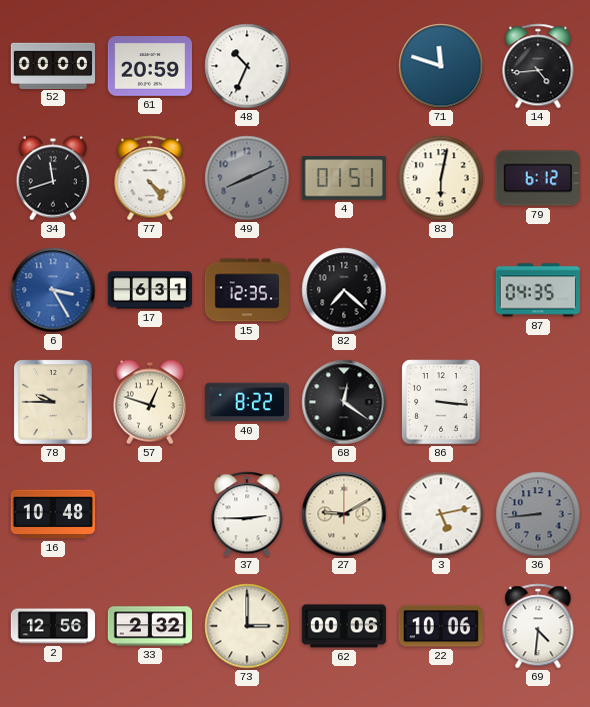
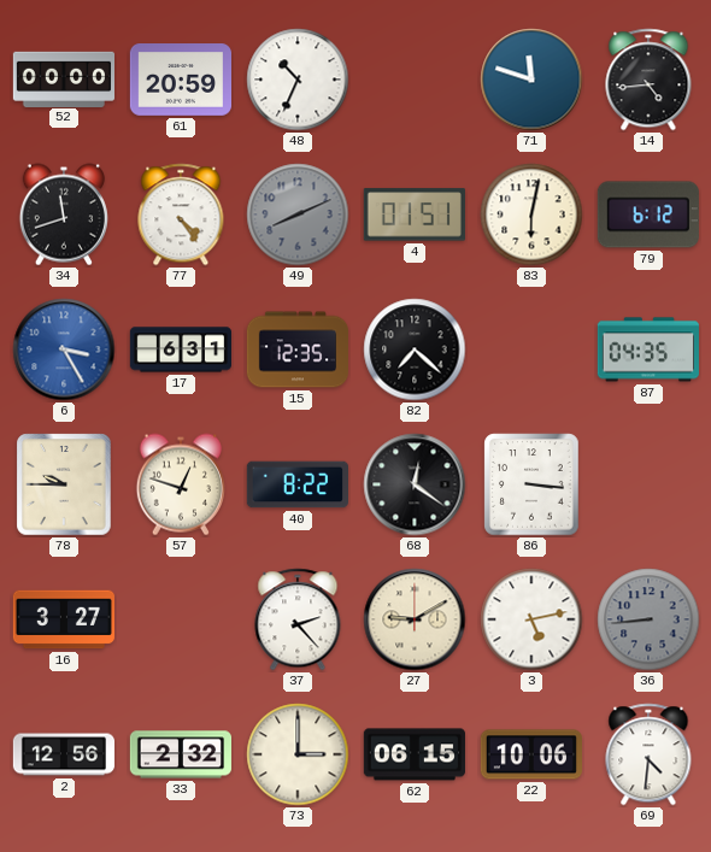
16: 10:48 -> 3:27
37: 2:45 -> 2:23
62: 00:06 -> 06:15
